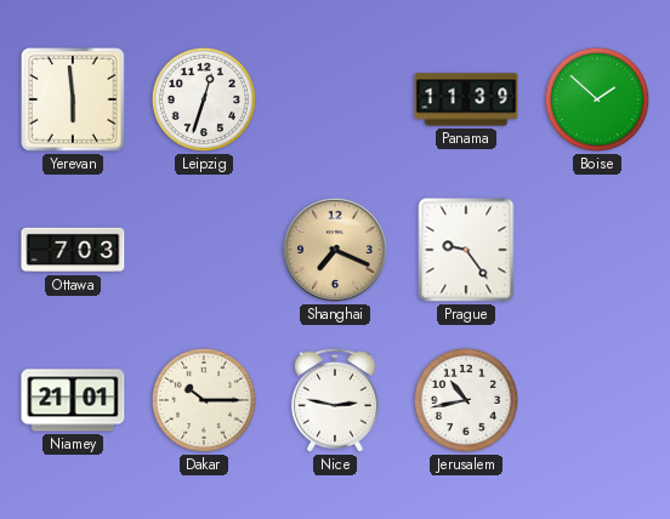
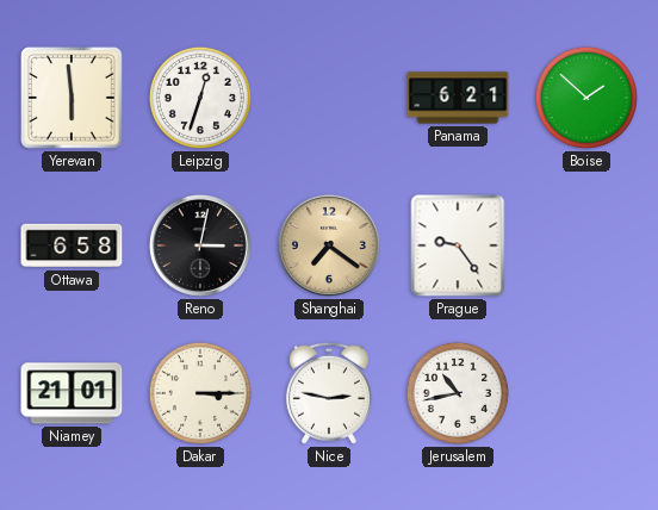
Panama: 11:39 -> 6:21
Ottawa: 7:03 -> 6:58
Reno: none -> 3:02
Shanghai: 7:19 -> 7:21
Dakar: 10:15 -> 3:15
